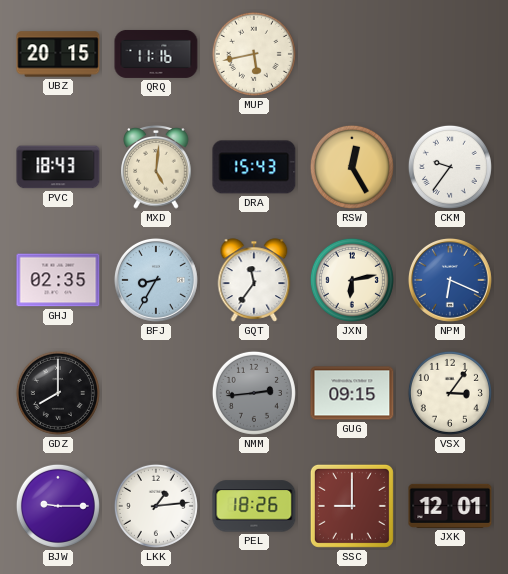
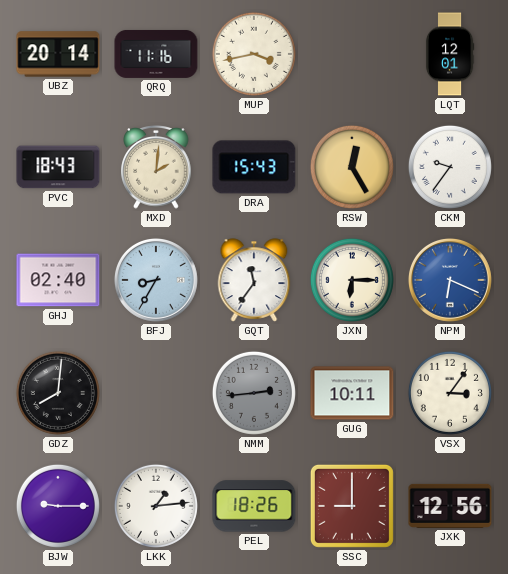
UBZ: 20:15 -> 20:14
MUP: 5:43 -> 3:43
LQT: none -> 12:01
MXD: 5:01 -> 2:01
GHJ: 02:35 -> 02:40
JXN: 6:13 -> 6:15
GDZ: 8:00 -> 8:01
GUG: 09:15 -> 10:11
JXK: 12:01 -> 12:56
